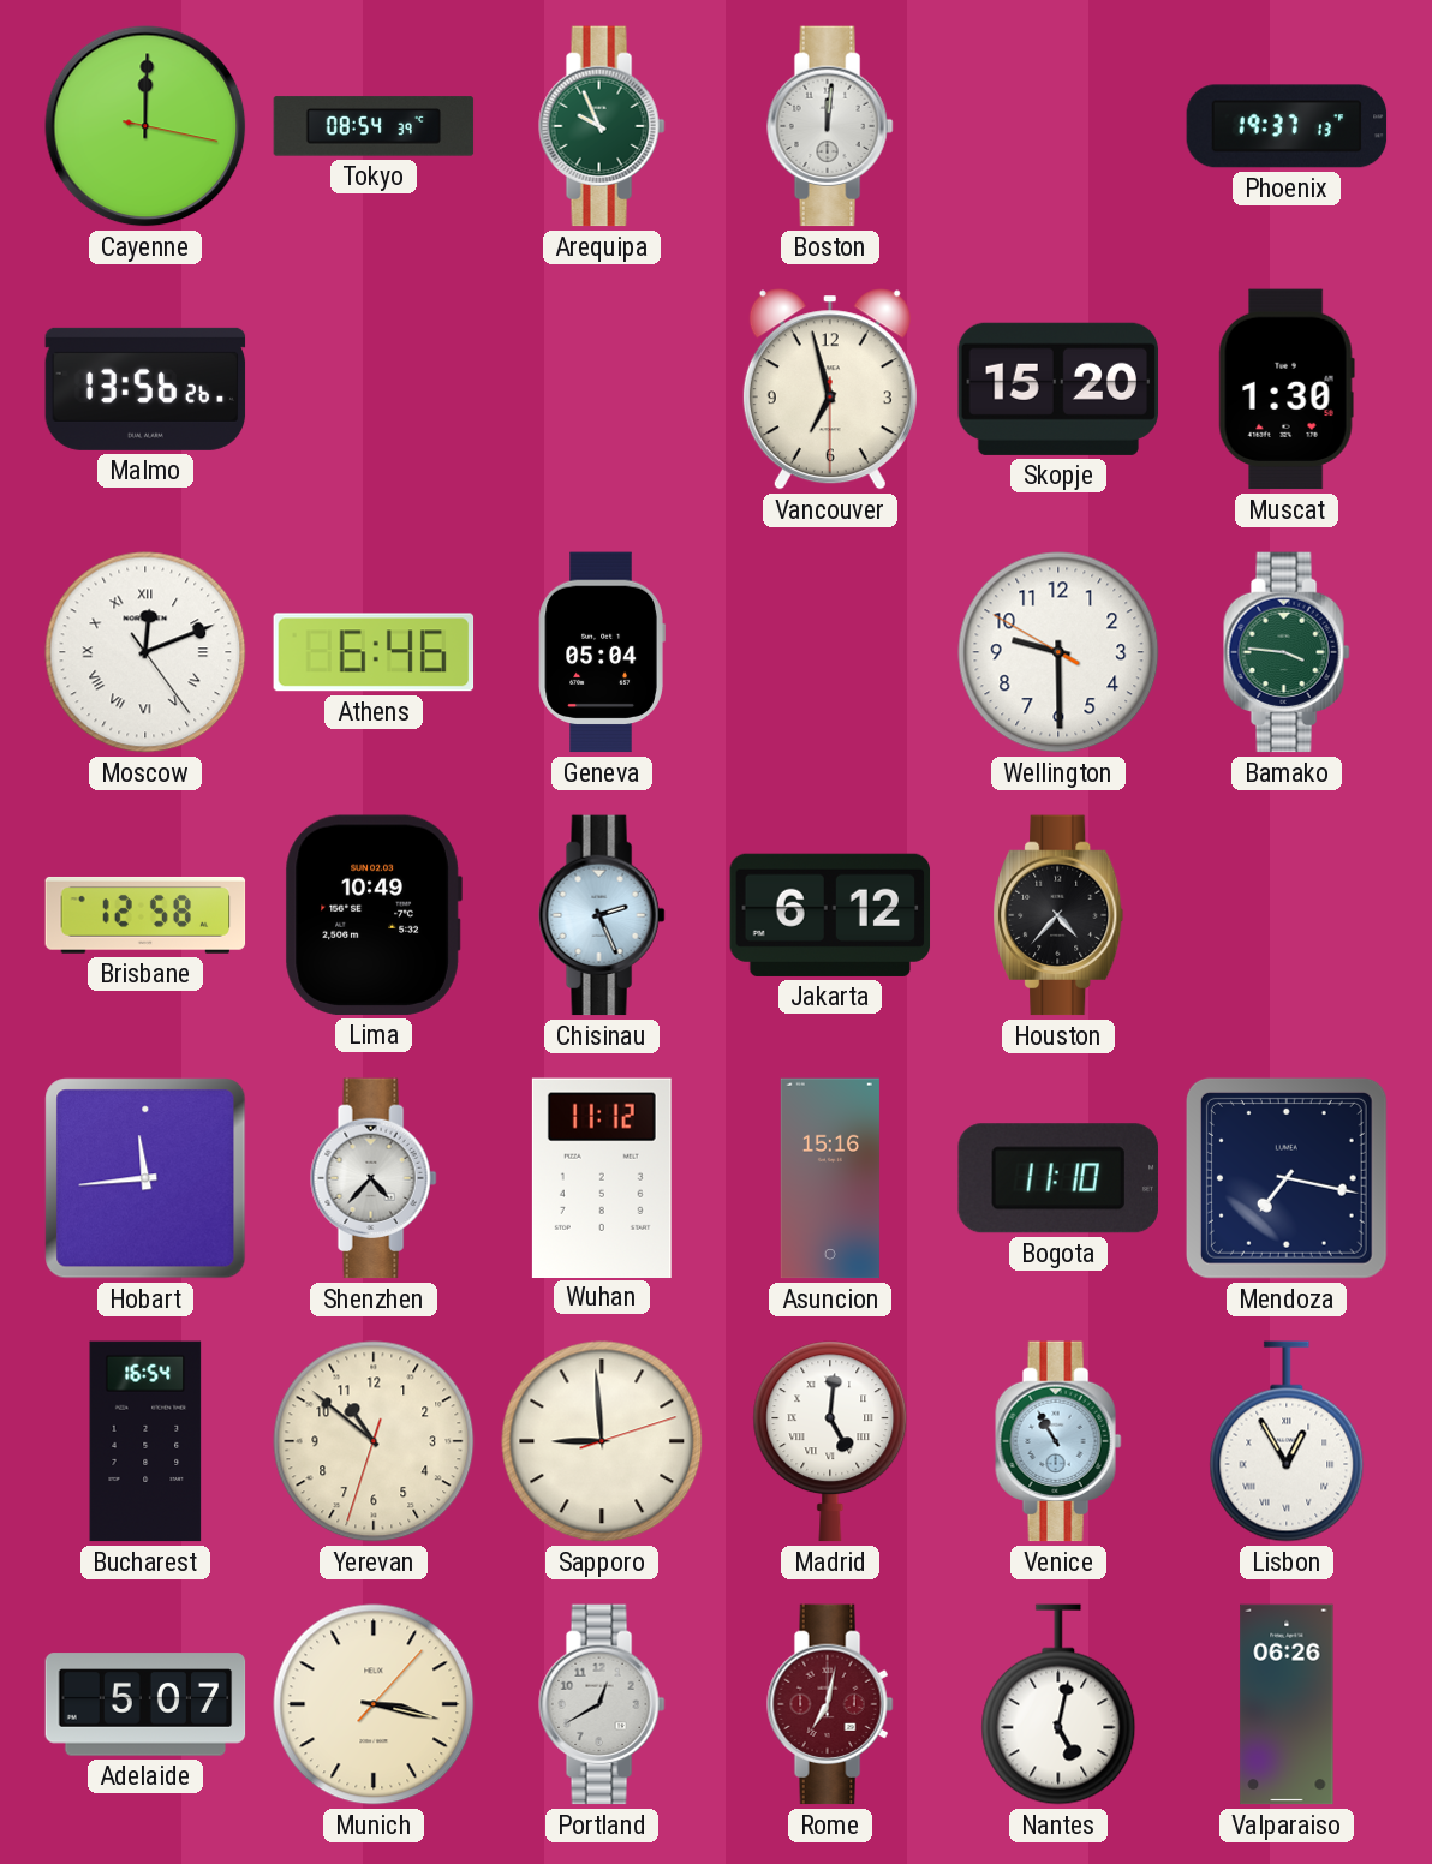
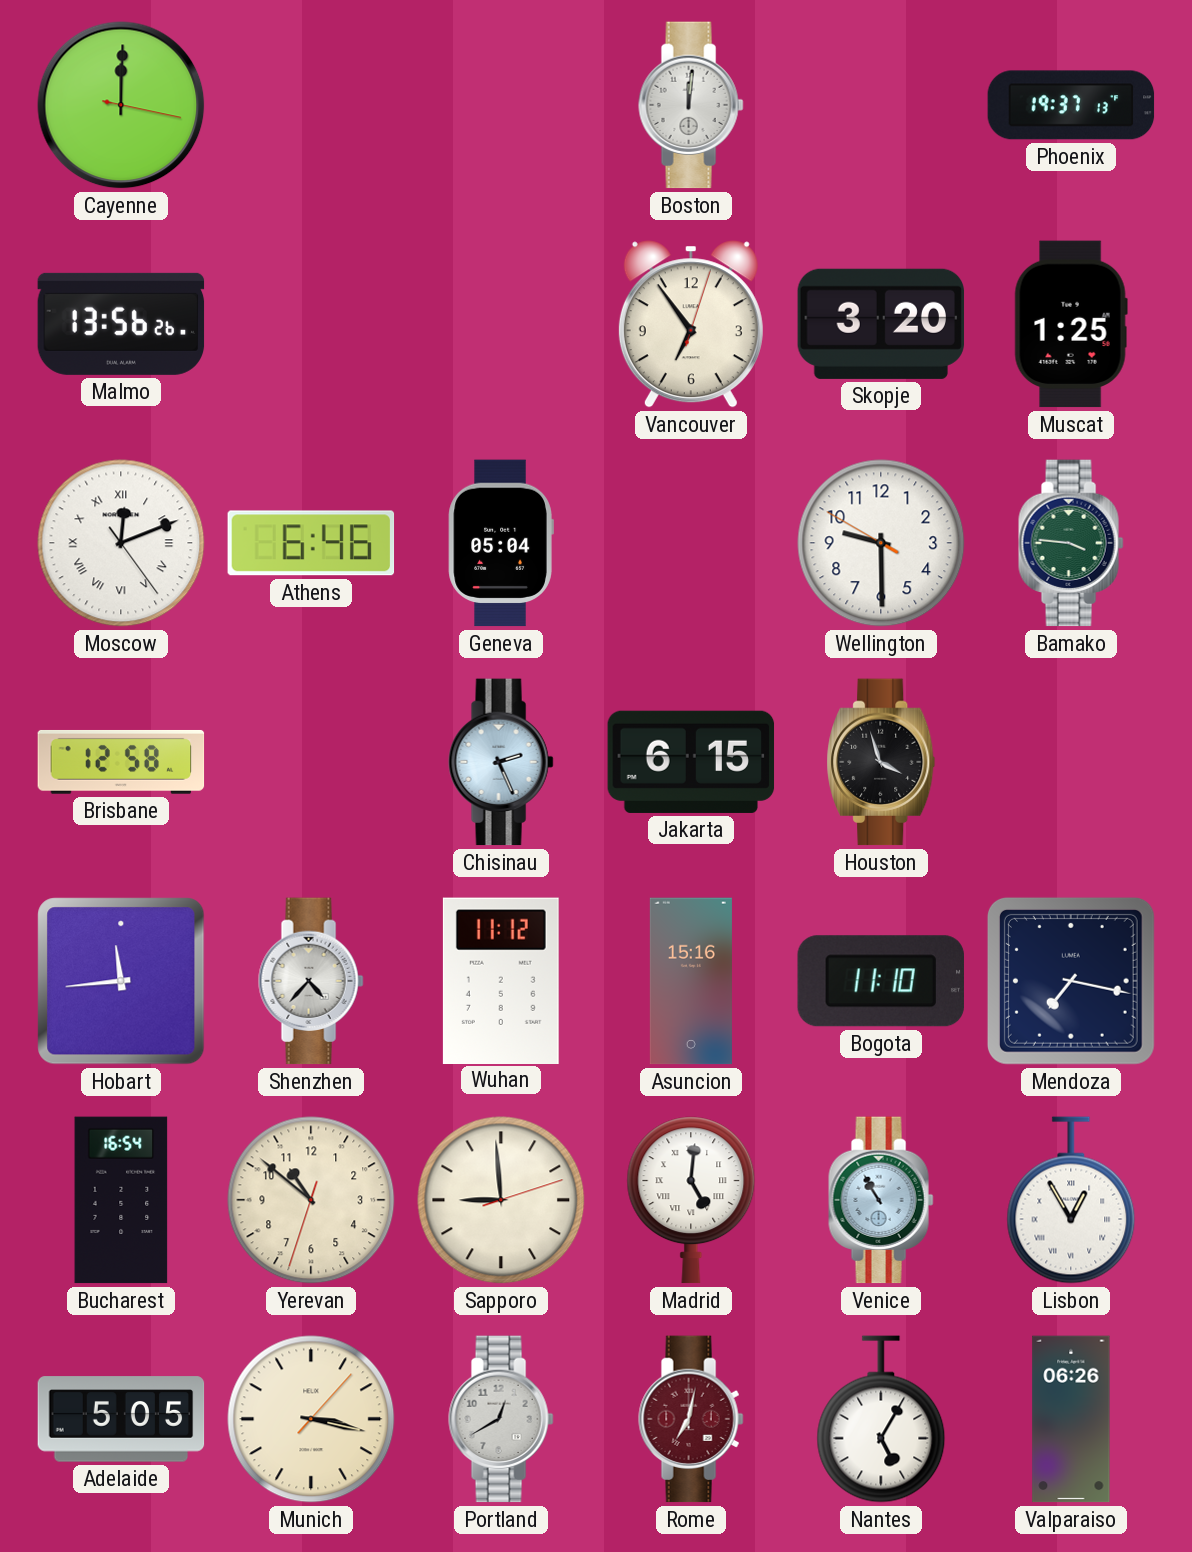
Tokyo: 08:54 -> none
Arequipa: 9:56 -> none
Vancouver: 6:57 -> 6:54
Skopje: 15:20 -> 3:20
Muscat: 1:30 -> 1:25
Lima: 10:49 -> none
Jakarta: 6:12 -> 6:15
Houston: 4:37 -> 3:57
Adelaide: 5:07 -> 5:05
Nantes: 5:02 -> 5:05
